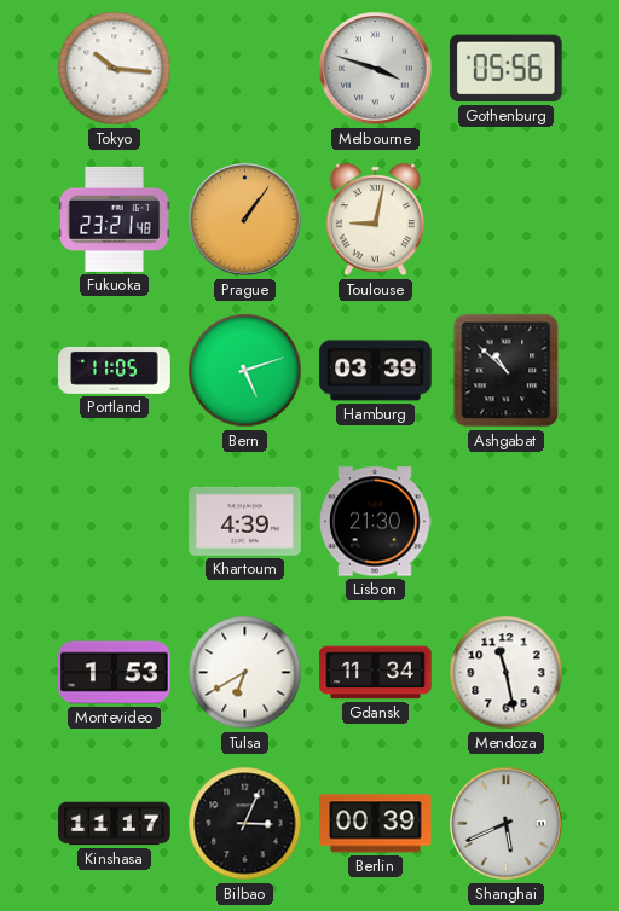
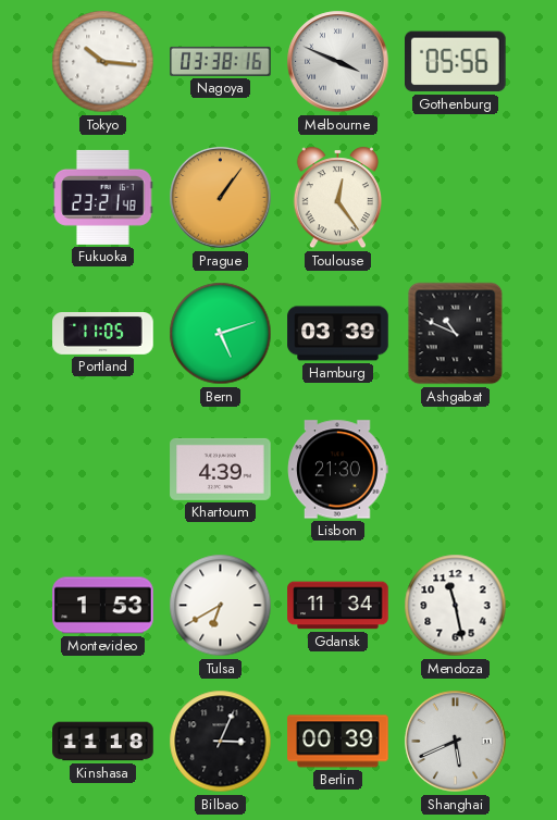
Nagoya: none -> 03:38
Melbourne: 3:48 -> 3:49
Toulouse: 9:02 -> 12:24
Ashgabat: 10:52 -> 10:49
Kinshasa: 11:17 -> 11:18
